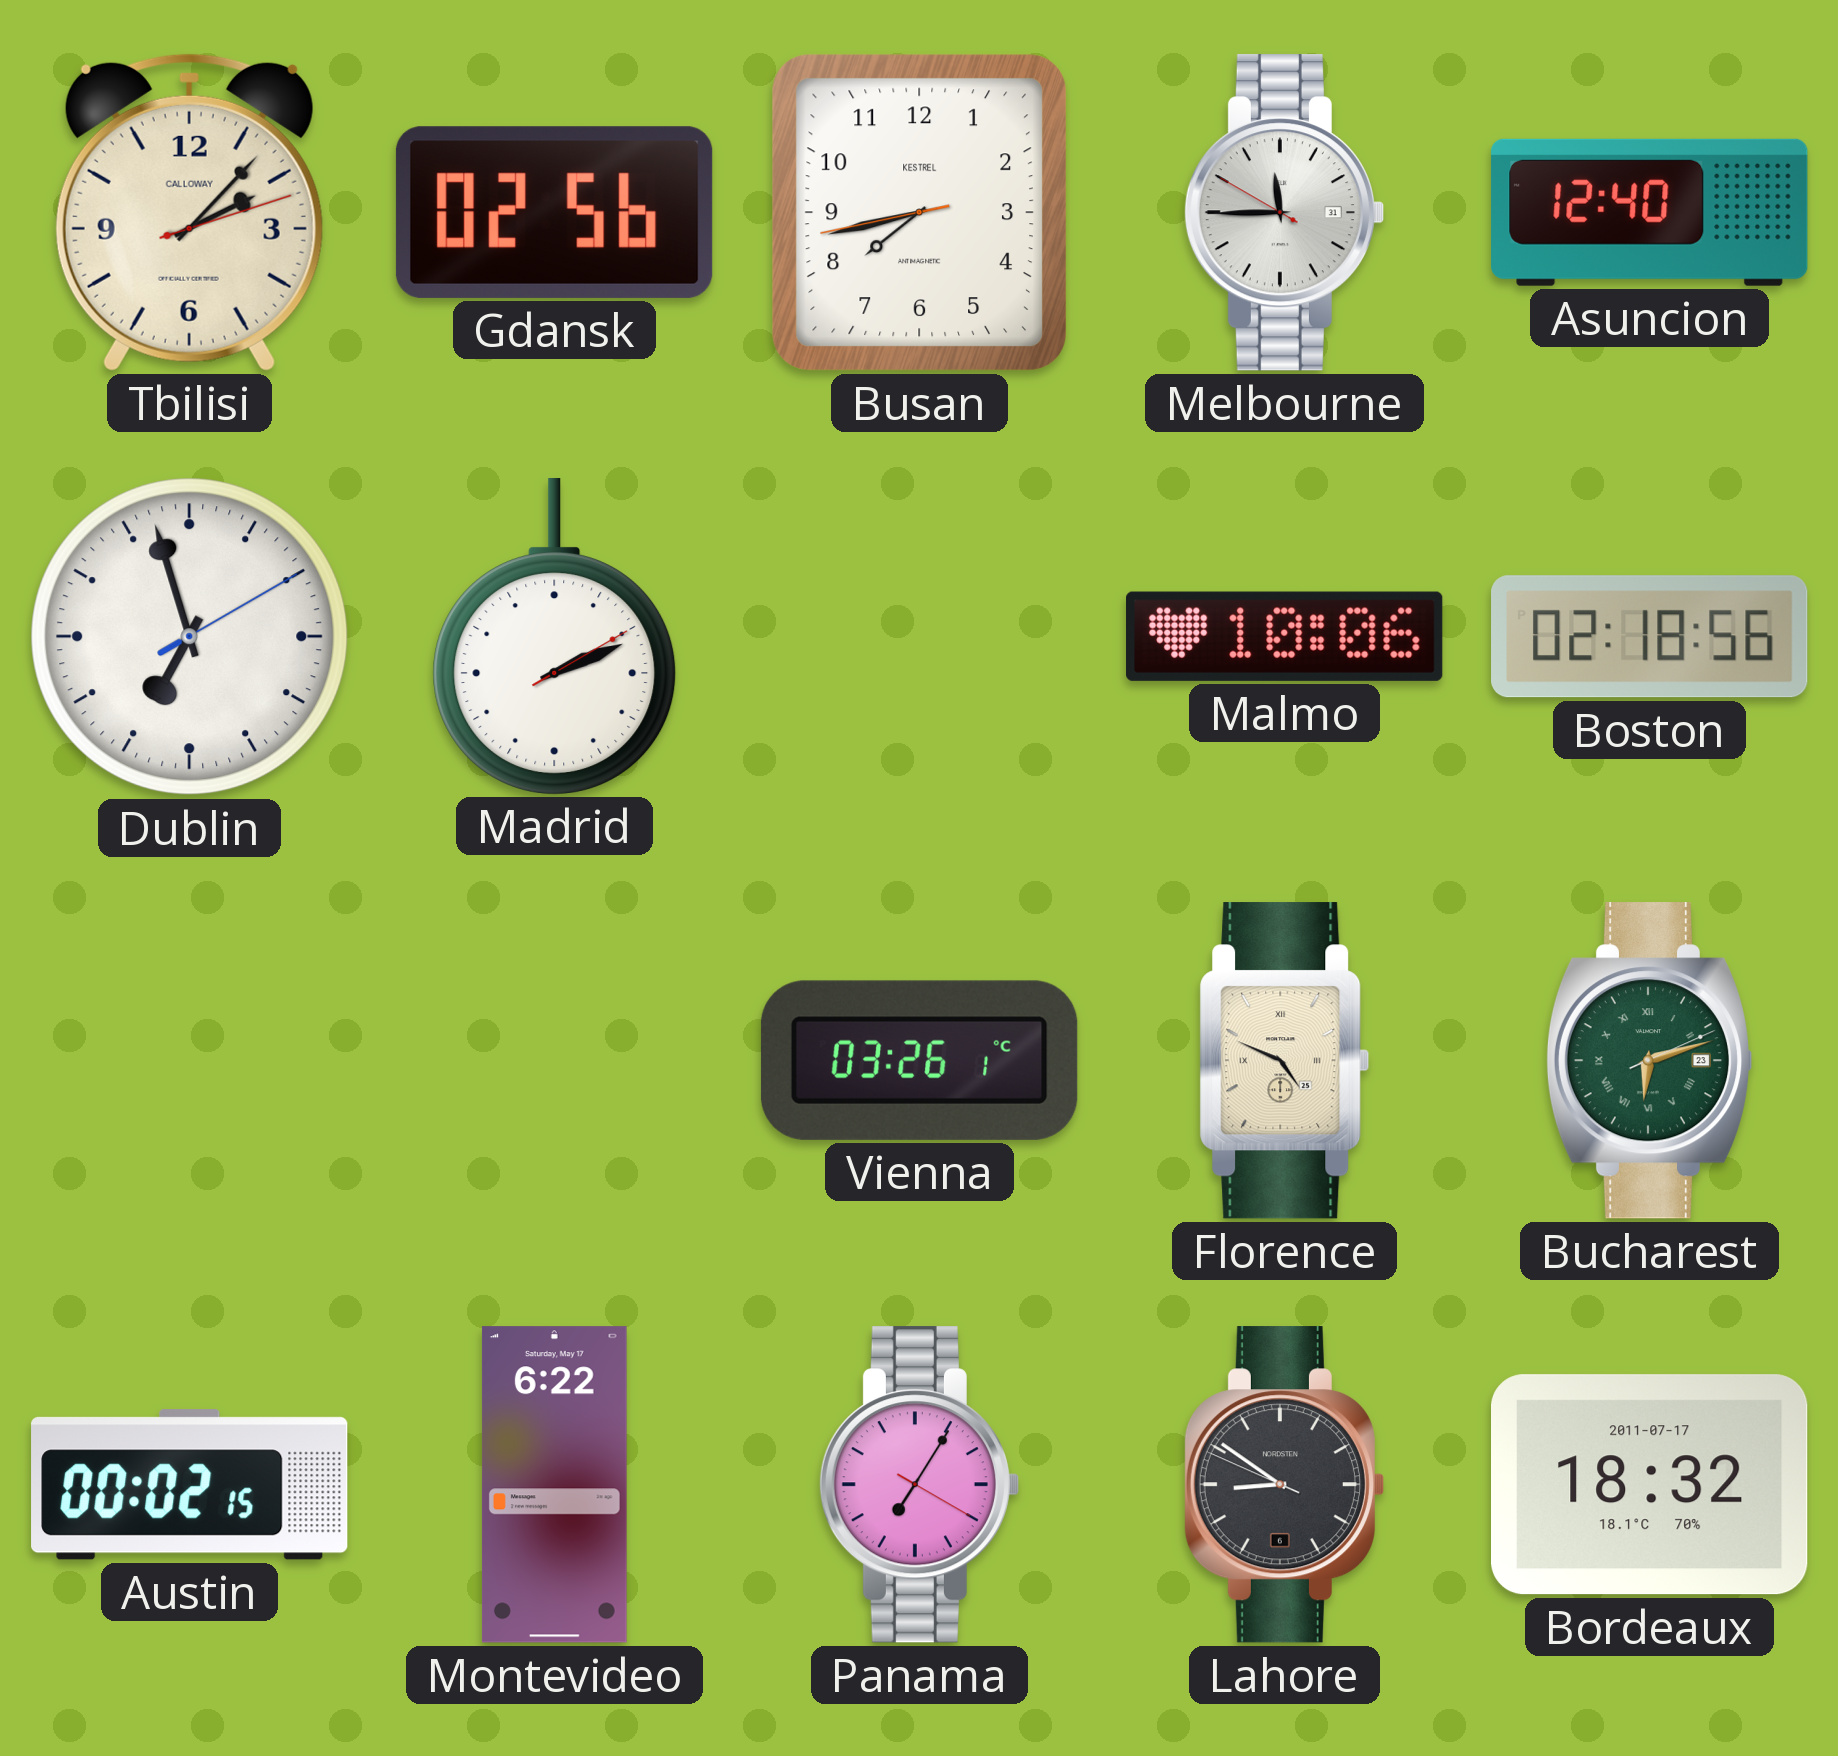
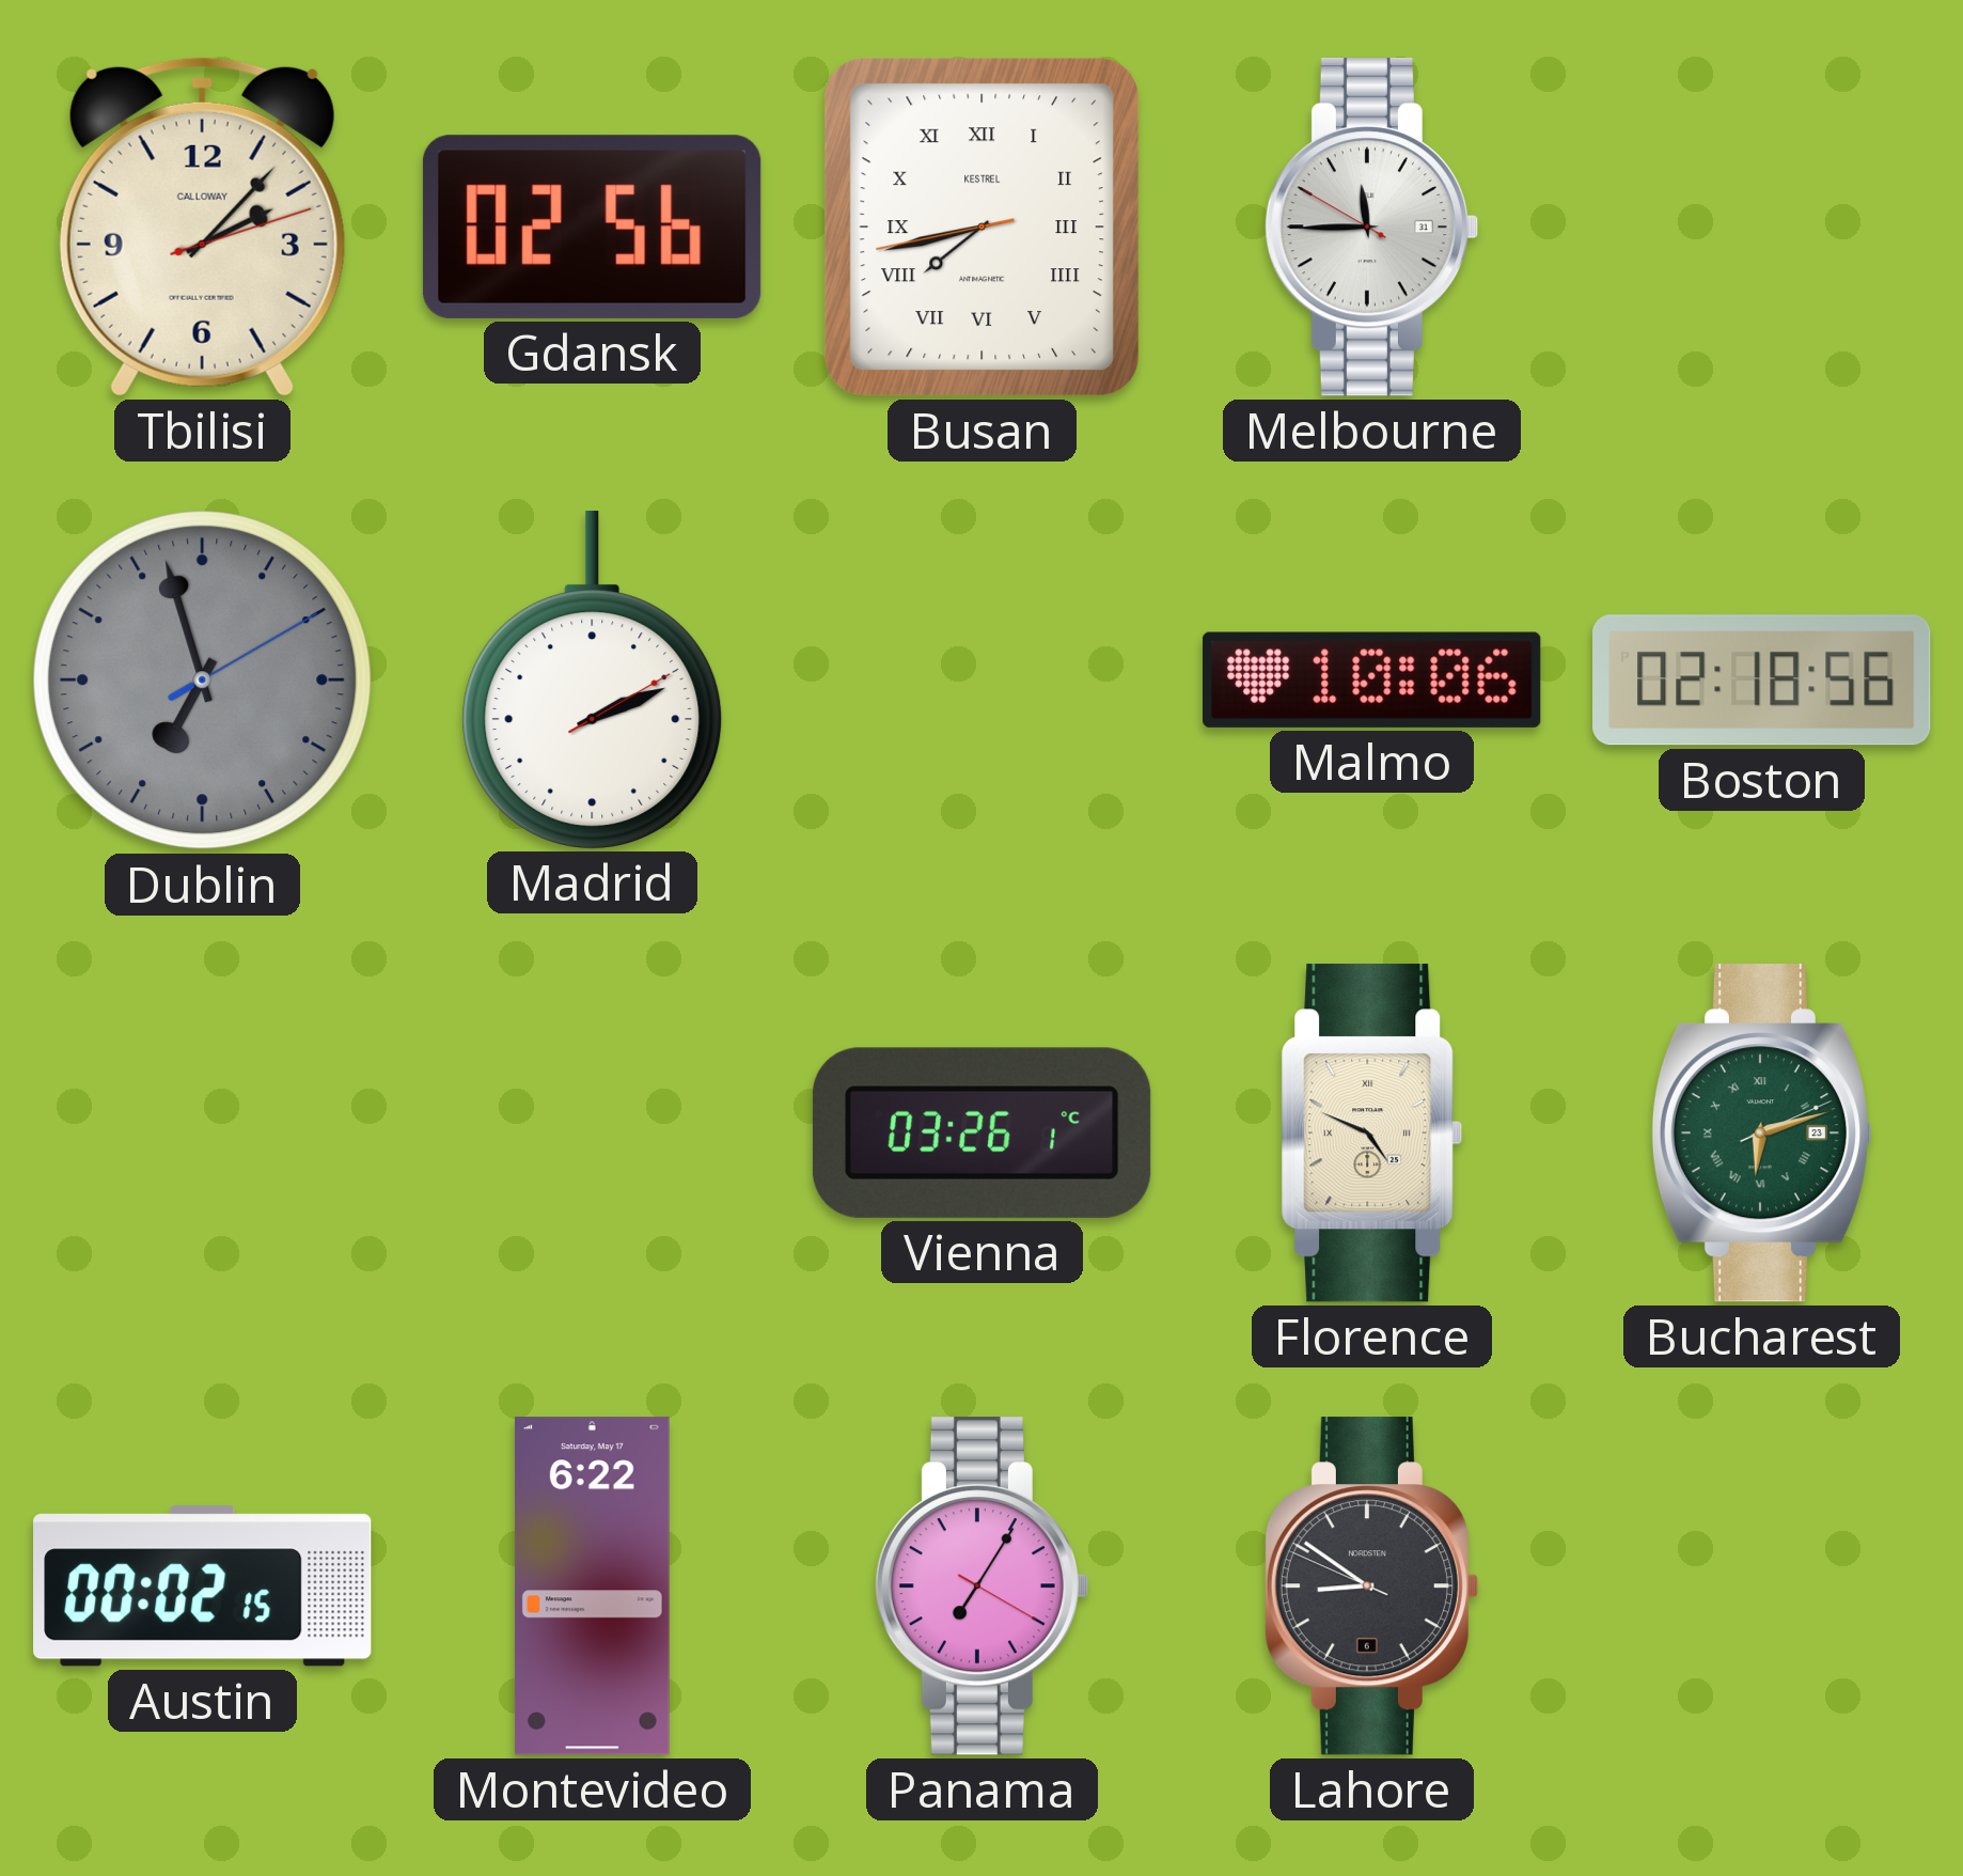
Busan numerals: Arabic -> Roman
Asuncion: 12:40 -> none
Dublin dial: white -> grey
Bordeaux: 18:32 -> none
